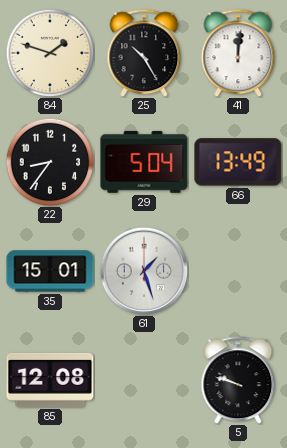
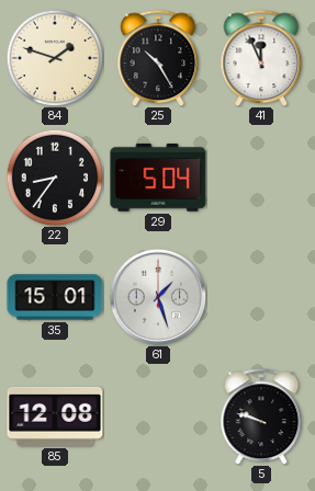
41: 12:01 -> 11:56
66: 13:49 -> none
